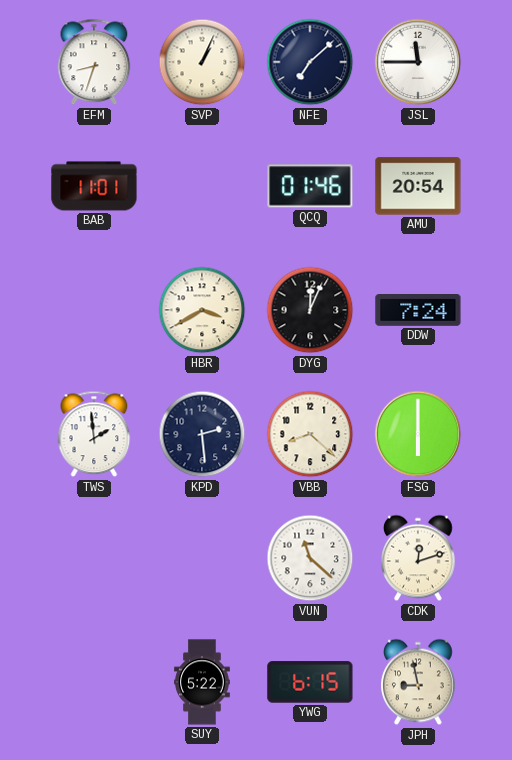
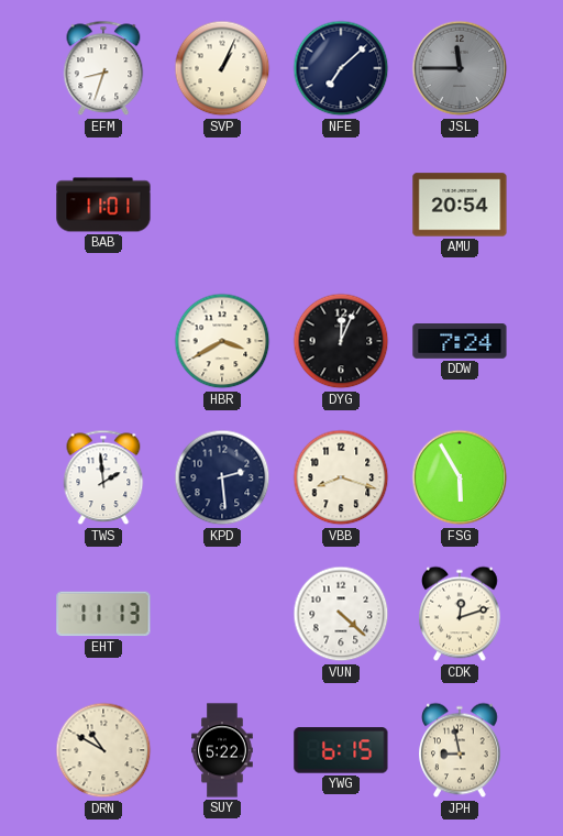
JSL dial: white -> grey
QCQ: 01:46 -> none
VBB: 8:22 -> 8:18
FSG: 6:00 -> 5:55
EHT: none -> 11:13
VUN: 11:22 -> 4:22
DRN: none -> 10:50
